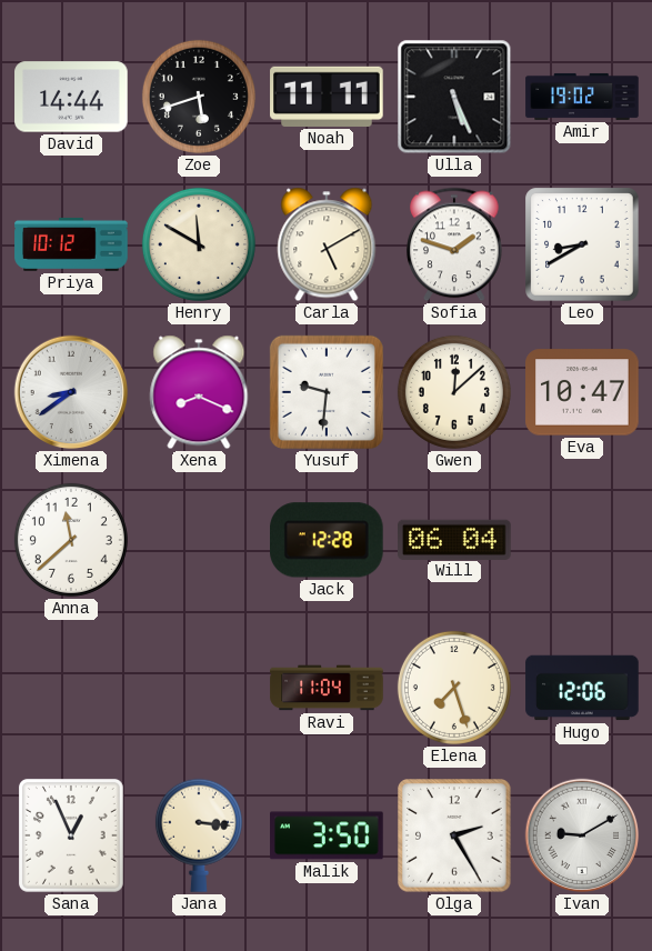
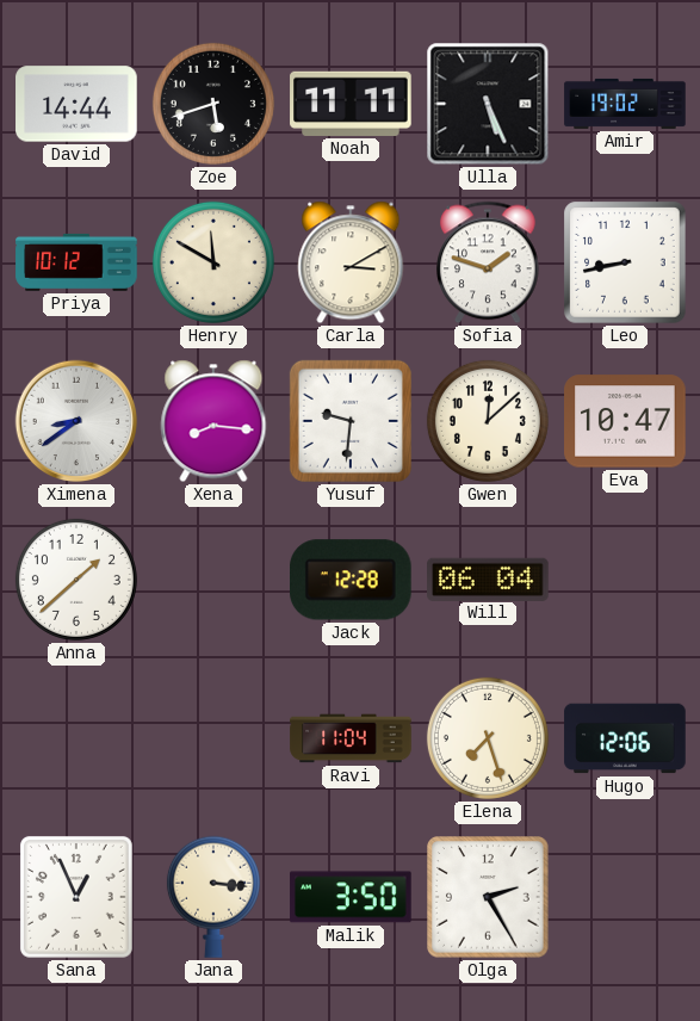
Carla: 5:10 -> 3:10
Leo: 8:40 -> 8:43
Xena: 8:19 -> 8:16
Anna: 11:38 -> 1:38
Ivan: 9:10 -> none
